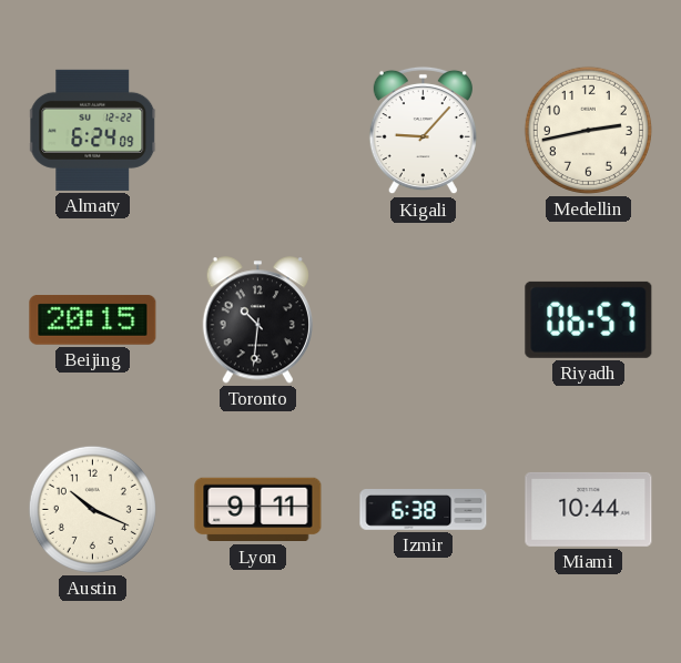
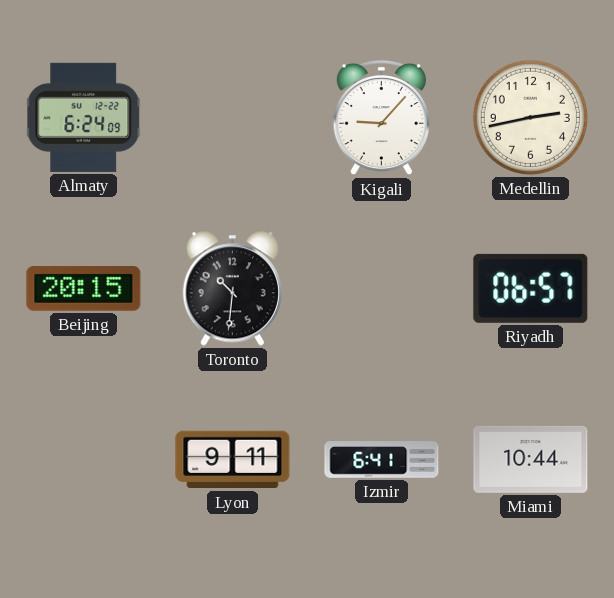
Austin: 10:19 -> none
Izmir: 6:38 -> 6:41
